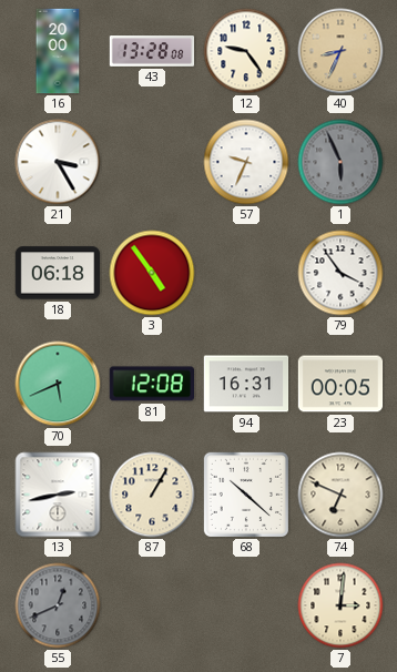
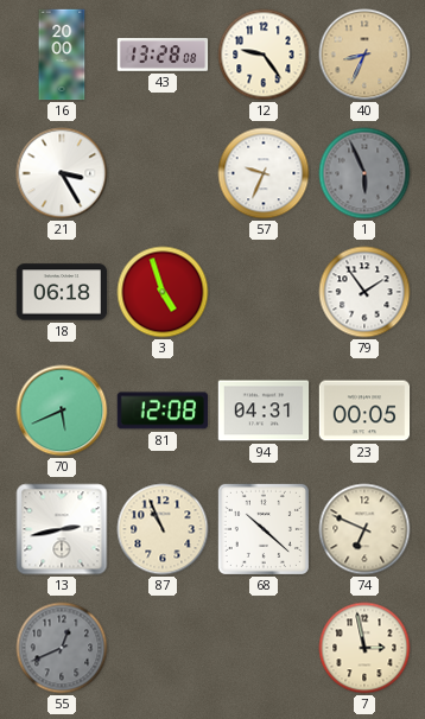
3: 4:54 -> 4:57
79: 3:54 -> 1:54
94: 16:31 -> 04:31
87: 1:05 -> 10:56
7: 3:01 -> 2:58
